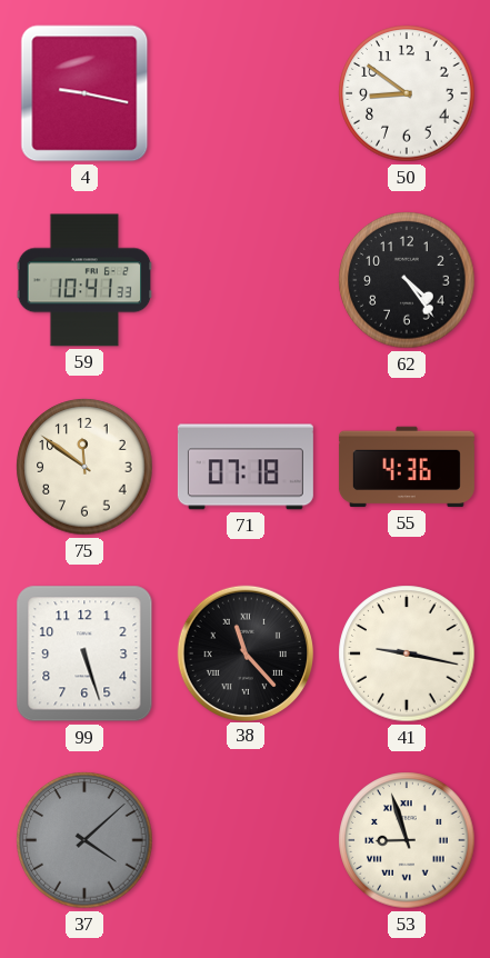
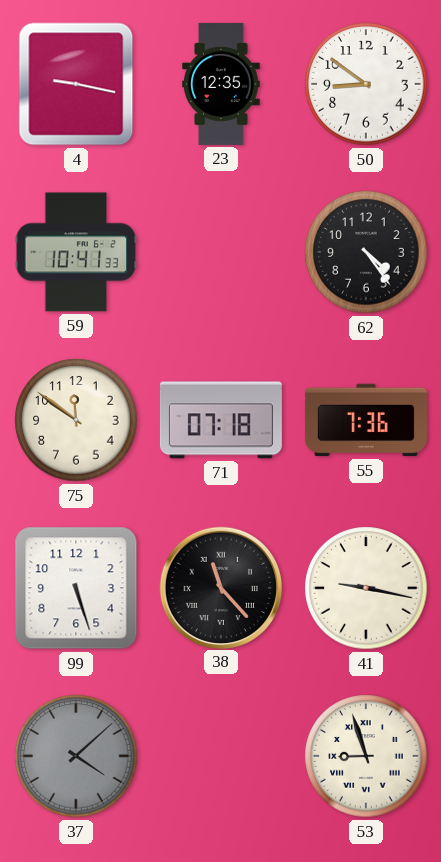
23: none -> 12:35
55: 4:36 -> 7:36
